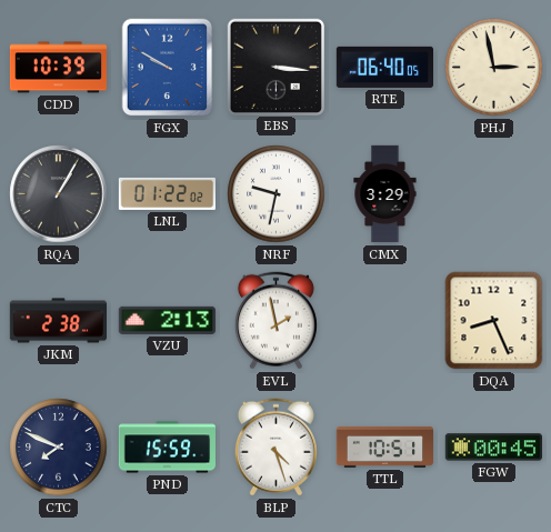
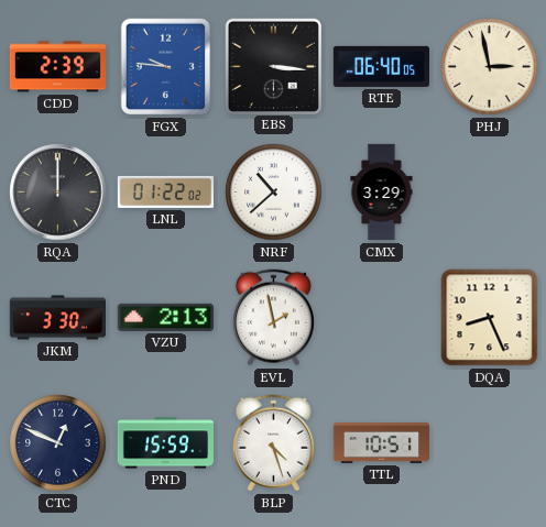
CDD: 10:39 -> 2:39
FGX: 9:50 -> 9:46
RQA: 1:05 -> 12:00
NRF: 9:32 -> 10:38
JKM: 2:38 -> 3:30
CTC: 7:49 -> 12:49
FGW: 00:45 -> none
